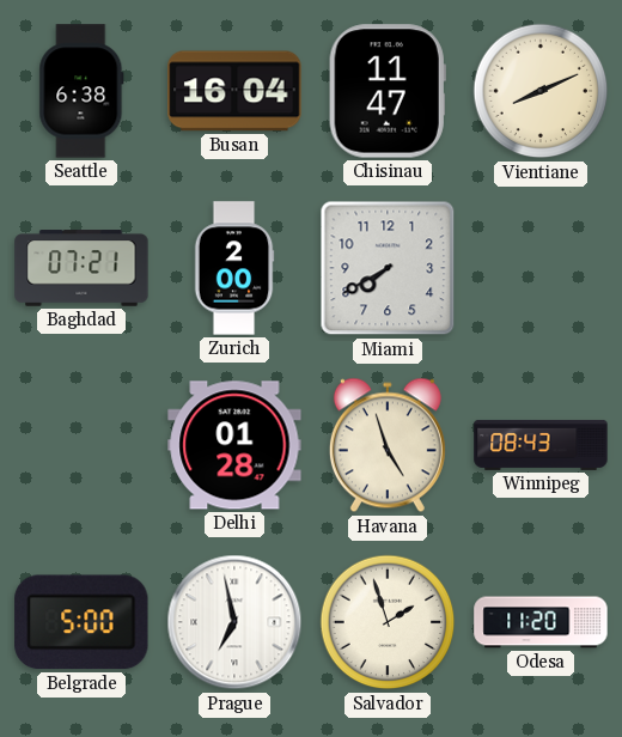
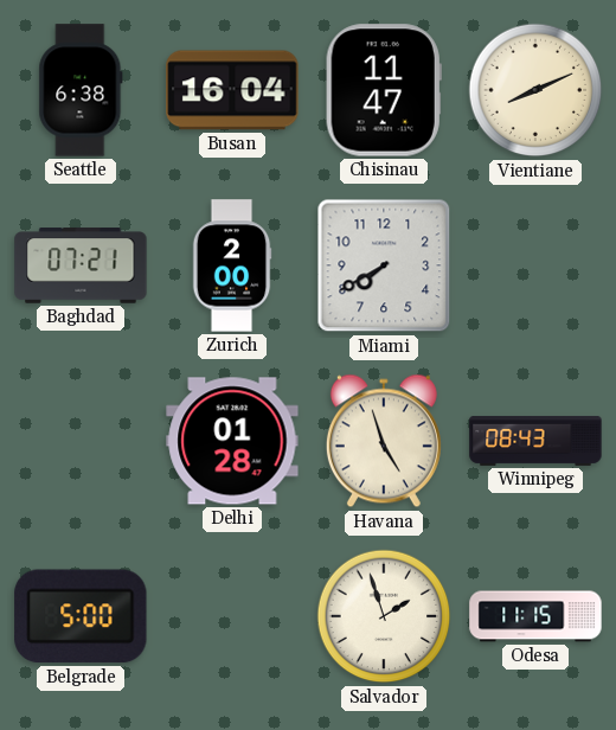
Prague: 6:58 -> none
Odesa: 11:20 -> 11:15
